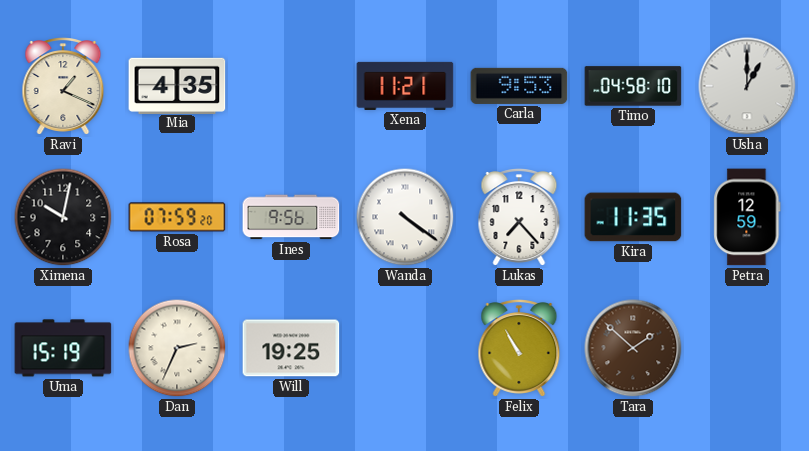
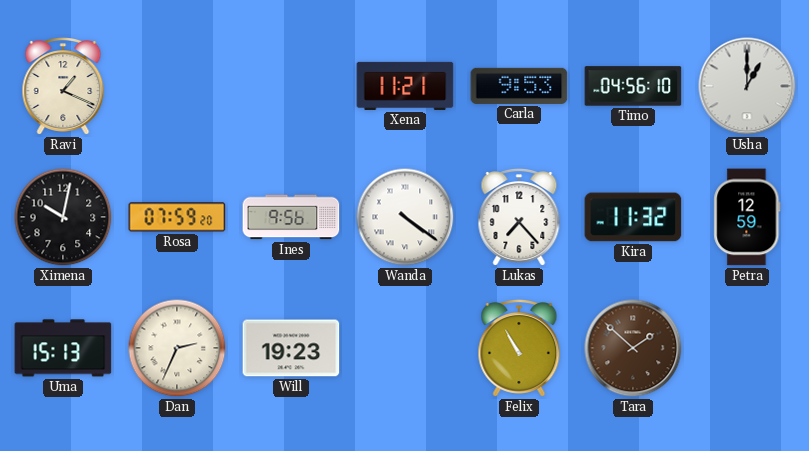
Mia: 4:35 -> none
Timo: 04:58 -> 04:56
Kira: 11:35 -> 11:32
Uma: 15:19 -> 15:13
Will: 19:25 -> 19:23
